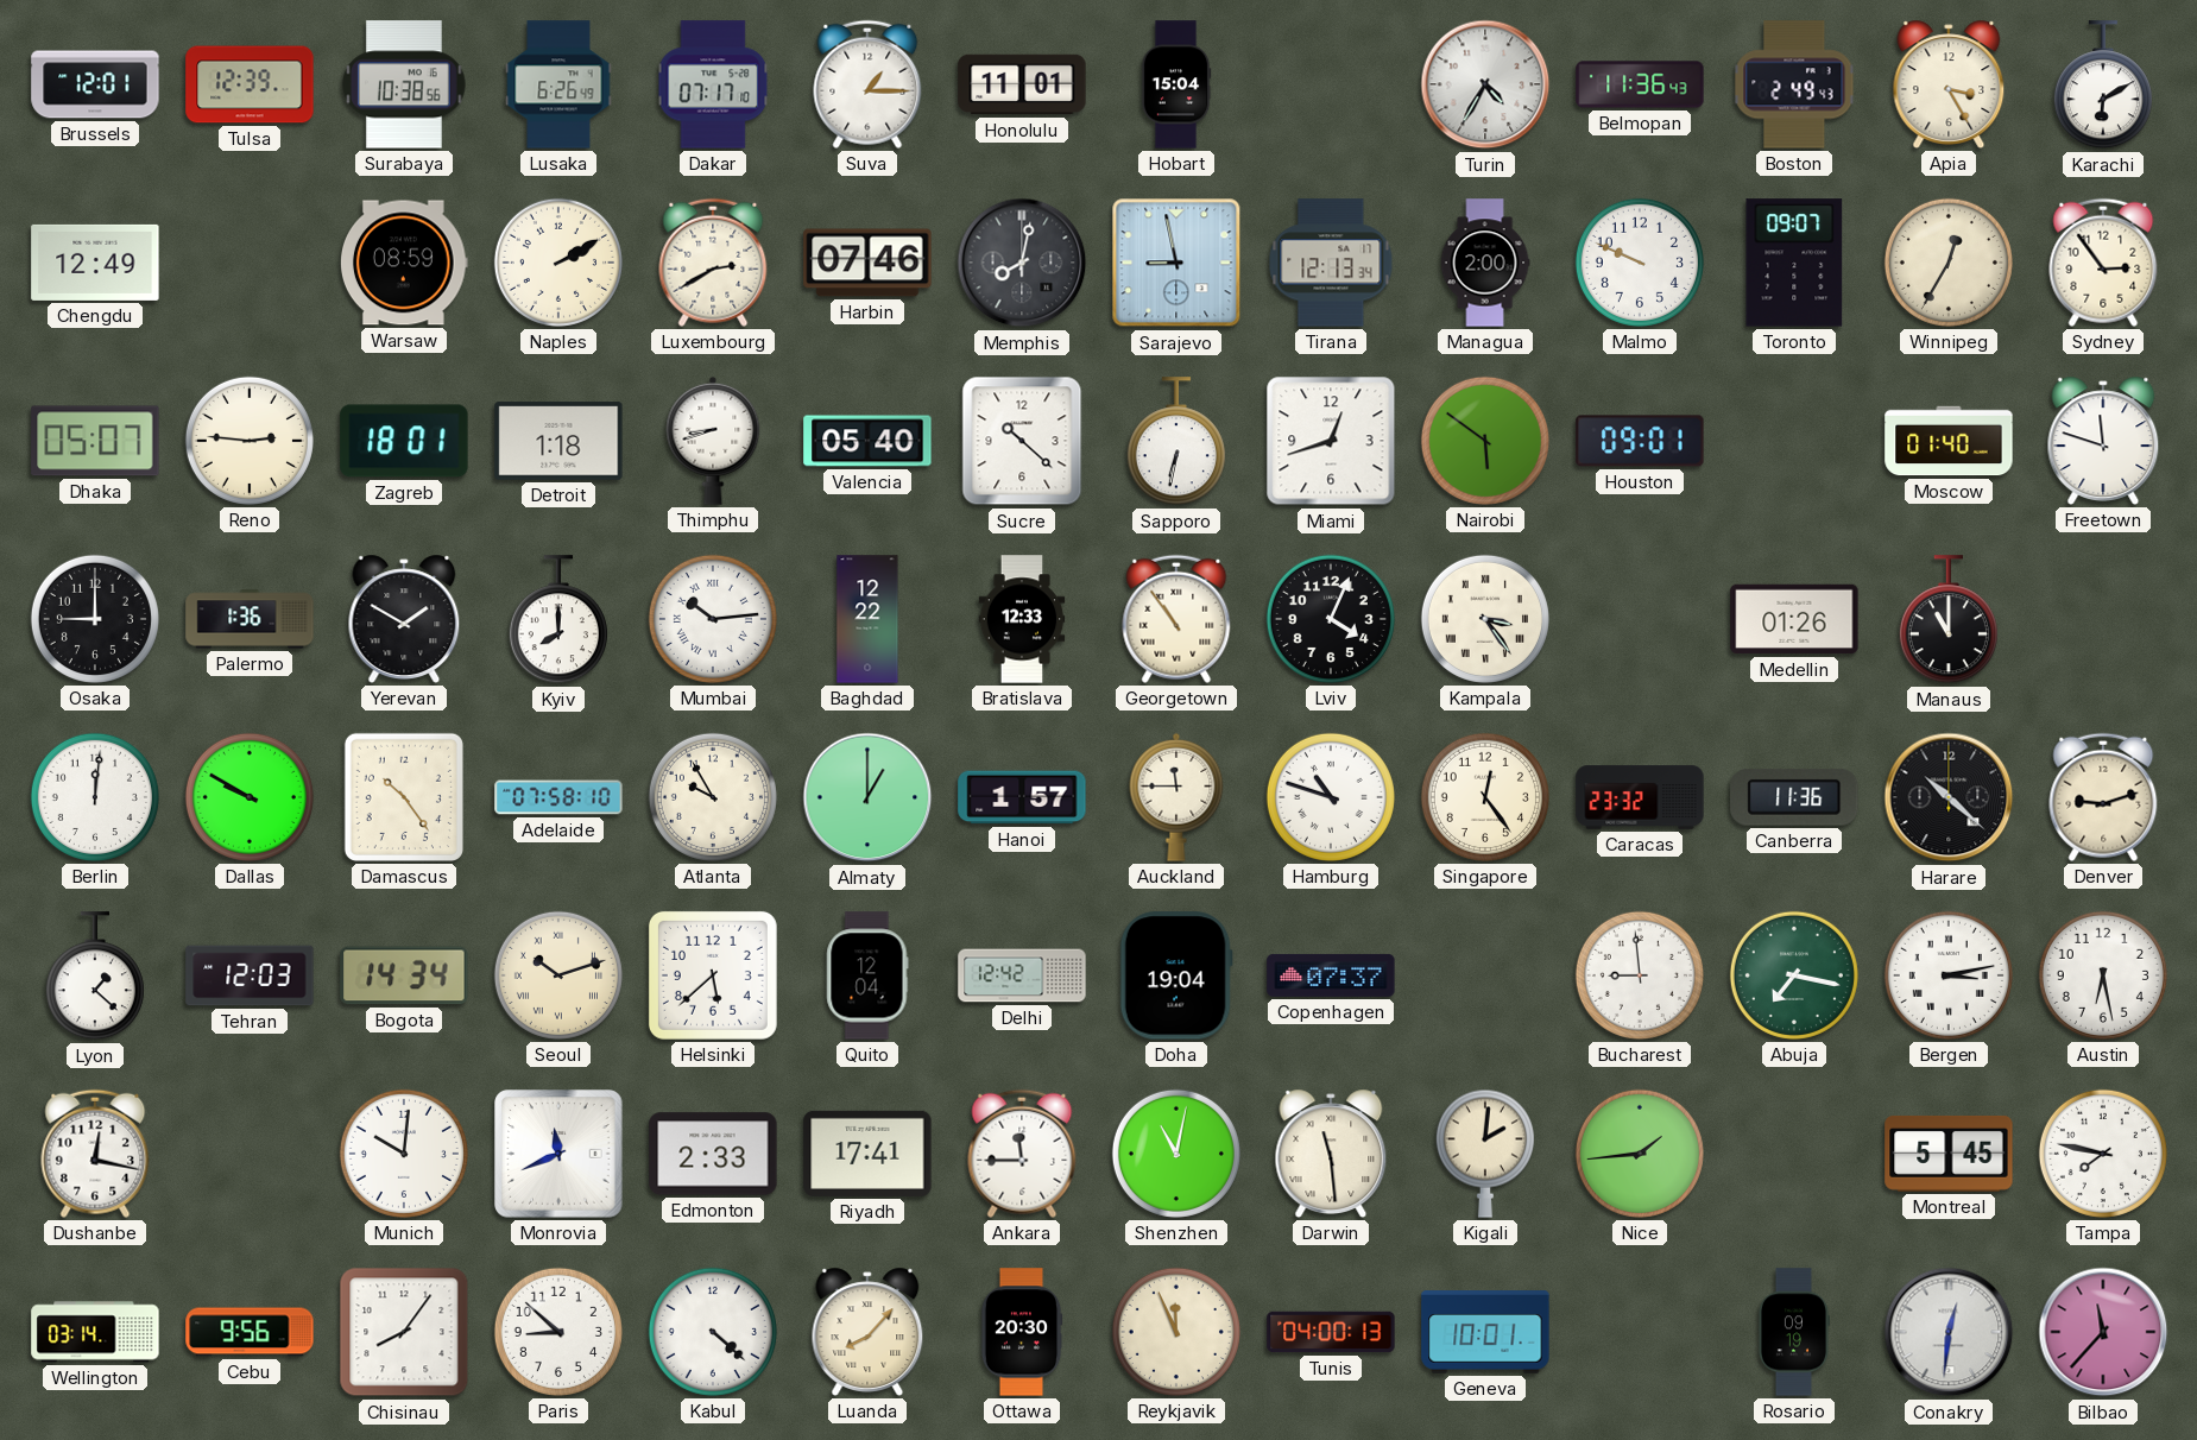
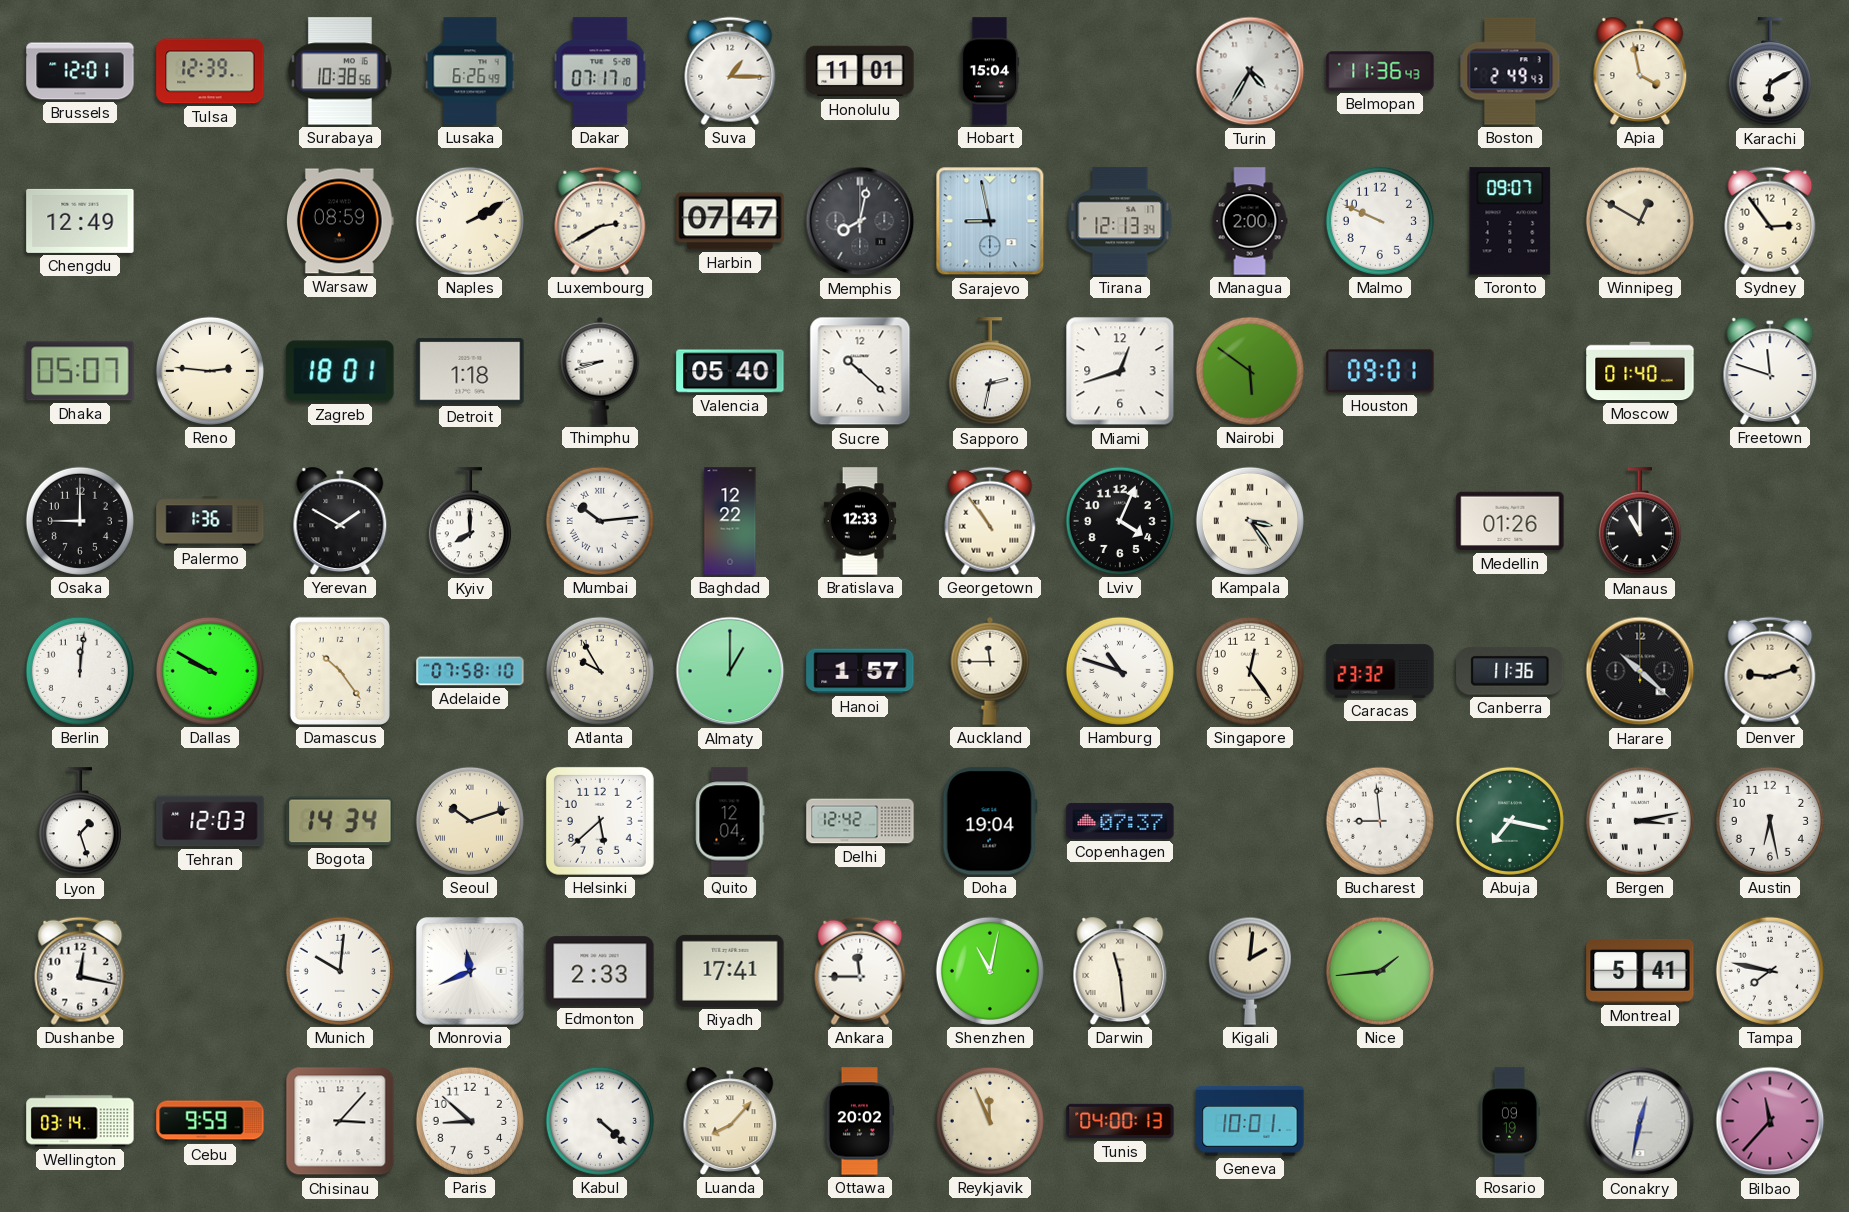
Apia: 3:25 -> 3:58
Harbin: 07:46 -> 07:47
Winnipeg: 12:35 -> 12:50
Sapporo: 6:32 -> 2:32
Lyon: 1:22 -> 1:27
Montreal: 5:45 -> 5:41
Cebu: 9:56 -> 9:59
Chisinau: 8:06 -> 3:07
Ottawa: 20:30 -> 20:02
Conakry: 12:31 -> 12:32
